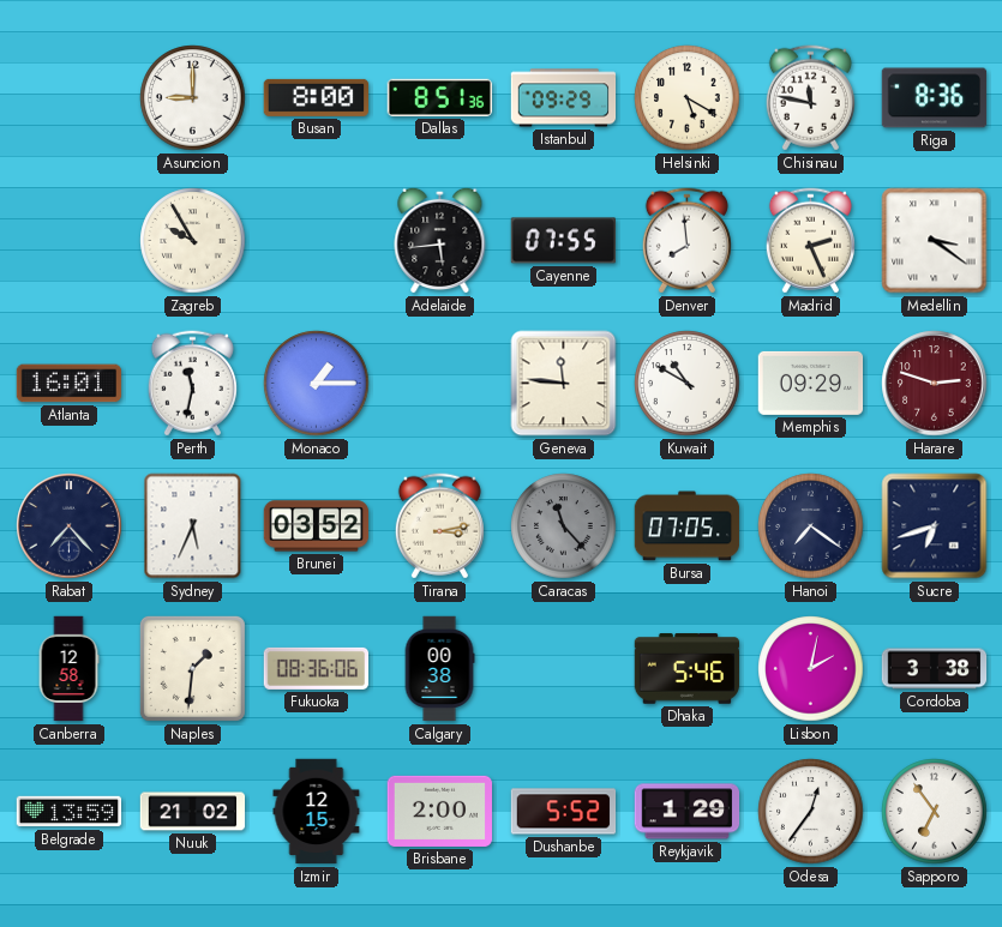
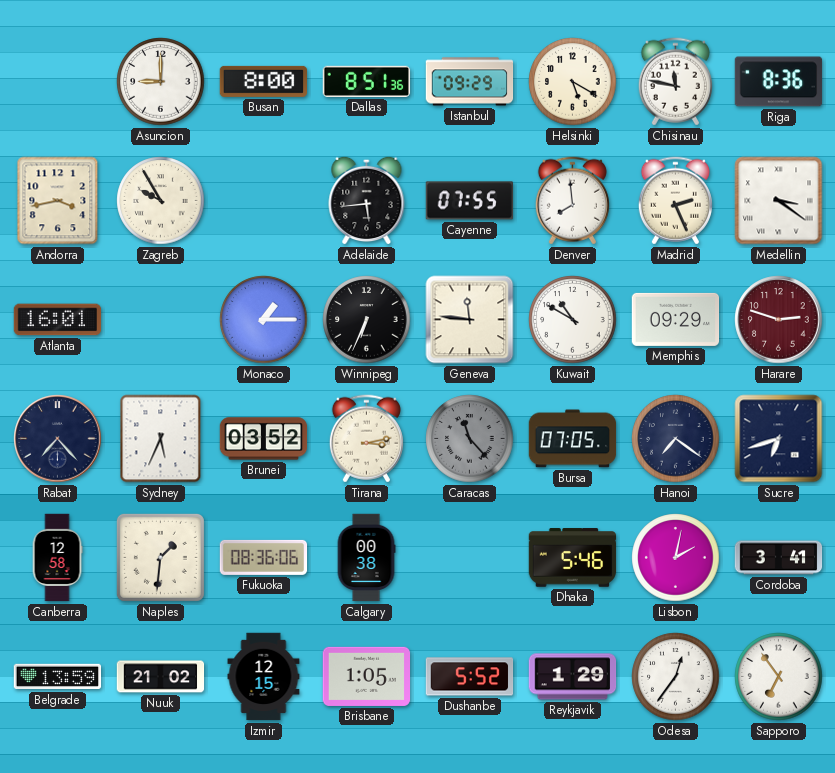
Andorra: none -> 3:43
Perth: 11:32 -> none
Winnipeg: none -> 6:34
Cordoba: 3:38 -> 3:41
Brisbane: 2:00 -> 1:05
